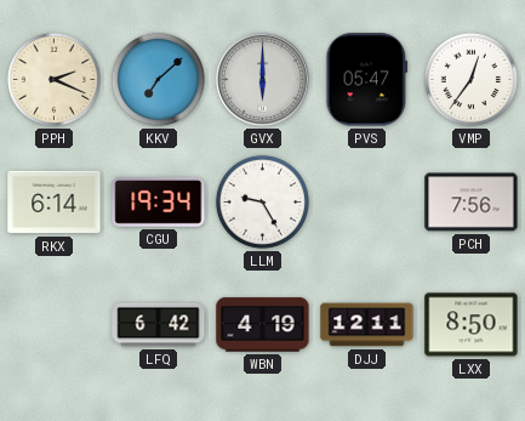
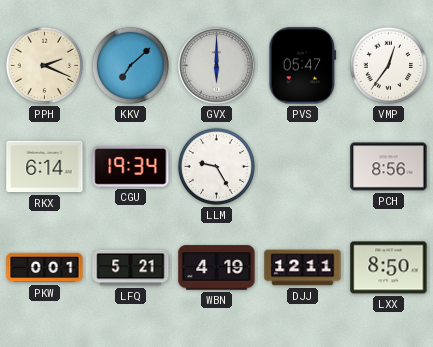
PCH: 7:56 -> 8:56
PKW: none -> 0:01
LFQ: 6:42 -> 5:21
